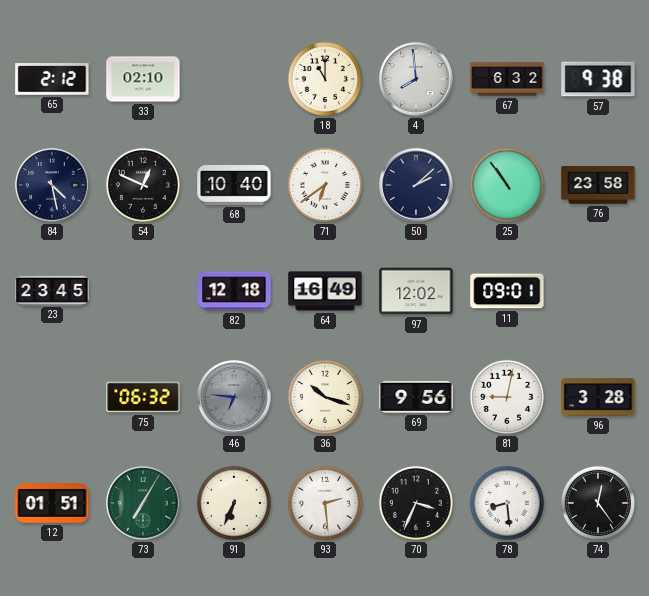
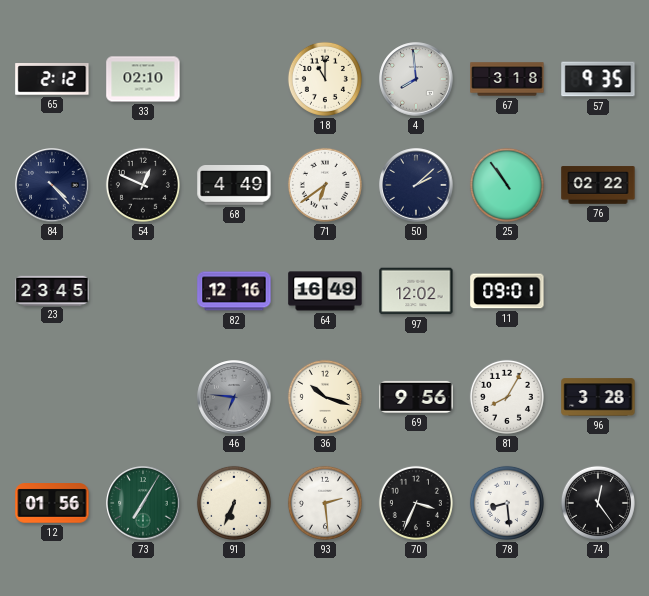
67: 6:32 -> 3:18
57: 9:38 -> 9:35
84: 4:28 -> 4:23
68: 10:40 -> 4:49
76: 23:58 -> 02:22
82: 12:18 -> 12:16
75: 06:32 -> none
81: 9:02 -> 8:05
12: 01:51 -> 01:56
